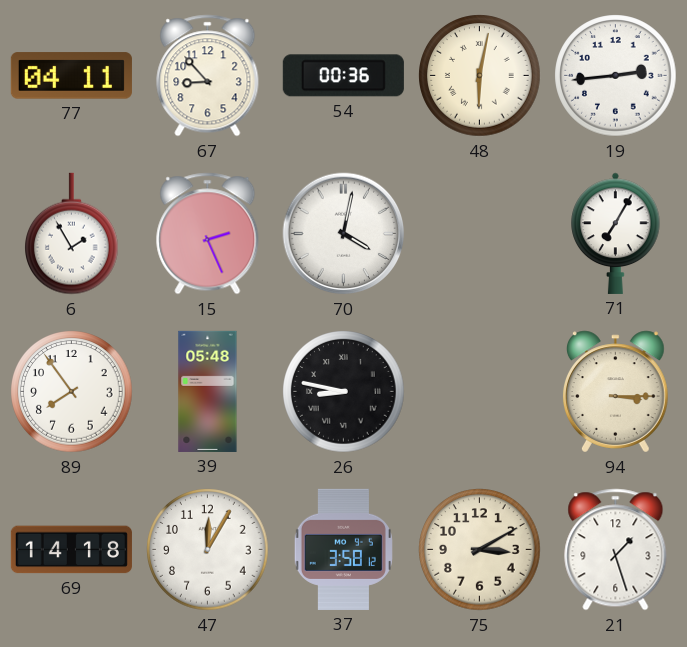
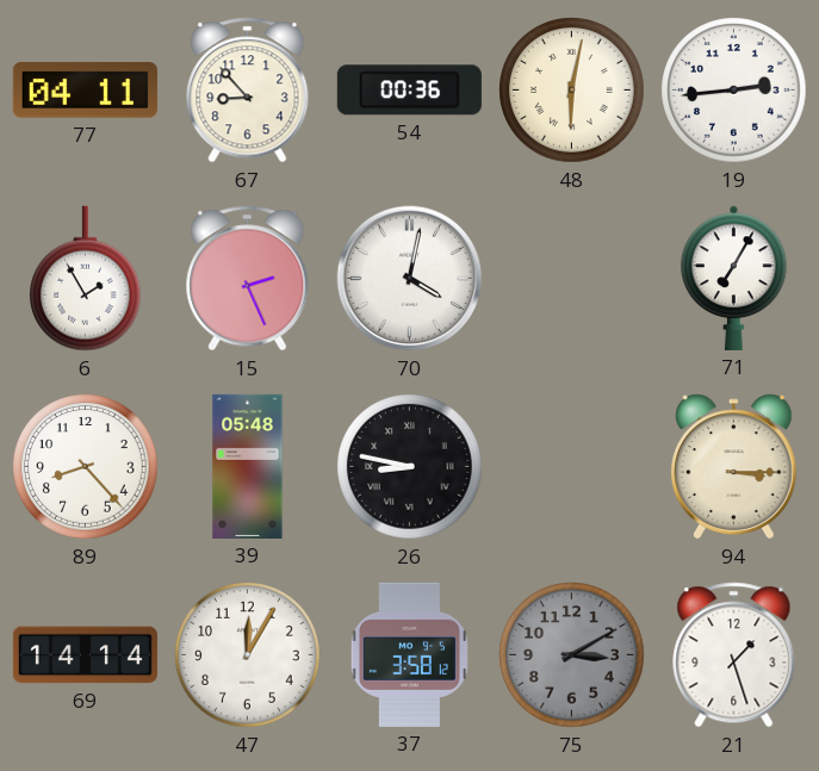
89: 7:54 -> 8:23
69: 14:18 -> 14:14
75 dial: cream -> grey
